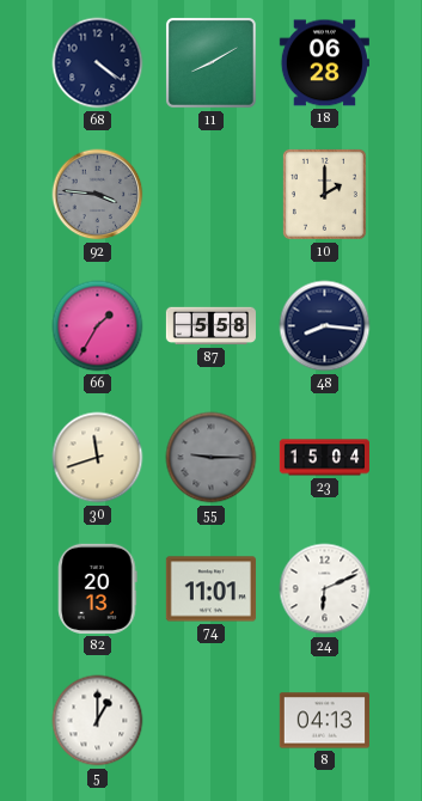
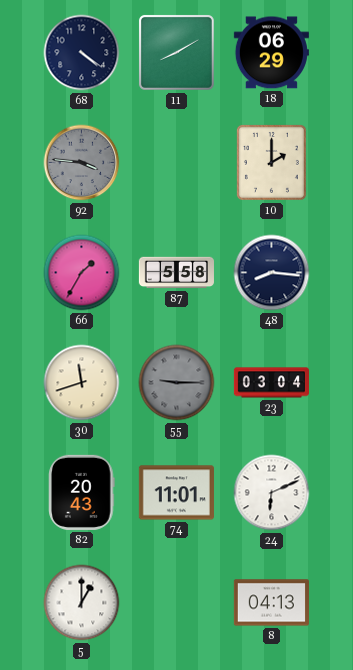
18: 06:28 -> 06:29
23: 15:04 -> 03:04
82: 20:13 -> 20:43
